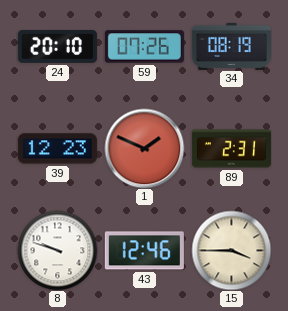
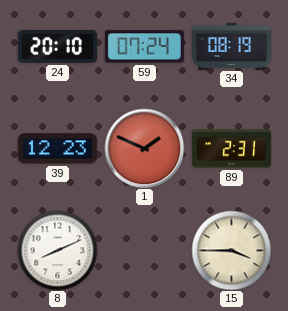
59: 07:26 -> 07:24
8: 9:48 -> 8:11
43: 12:46 -> none
